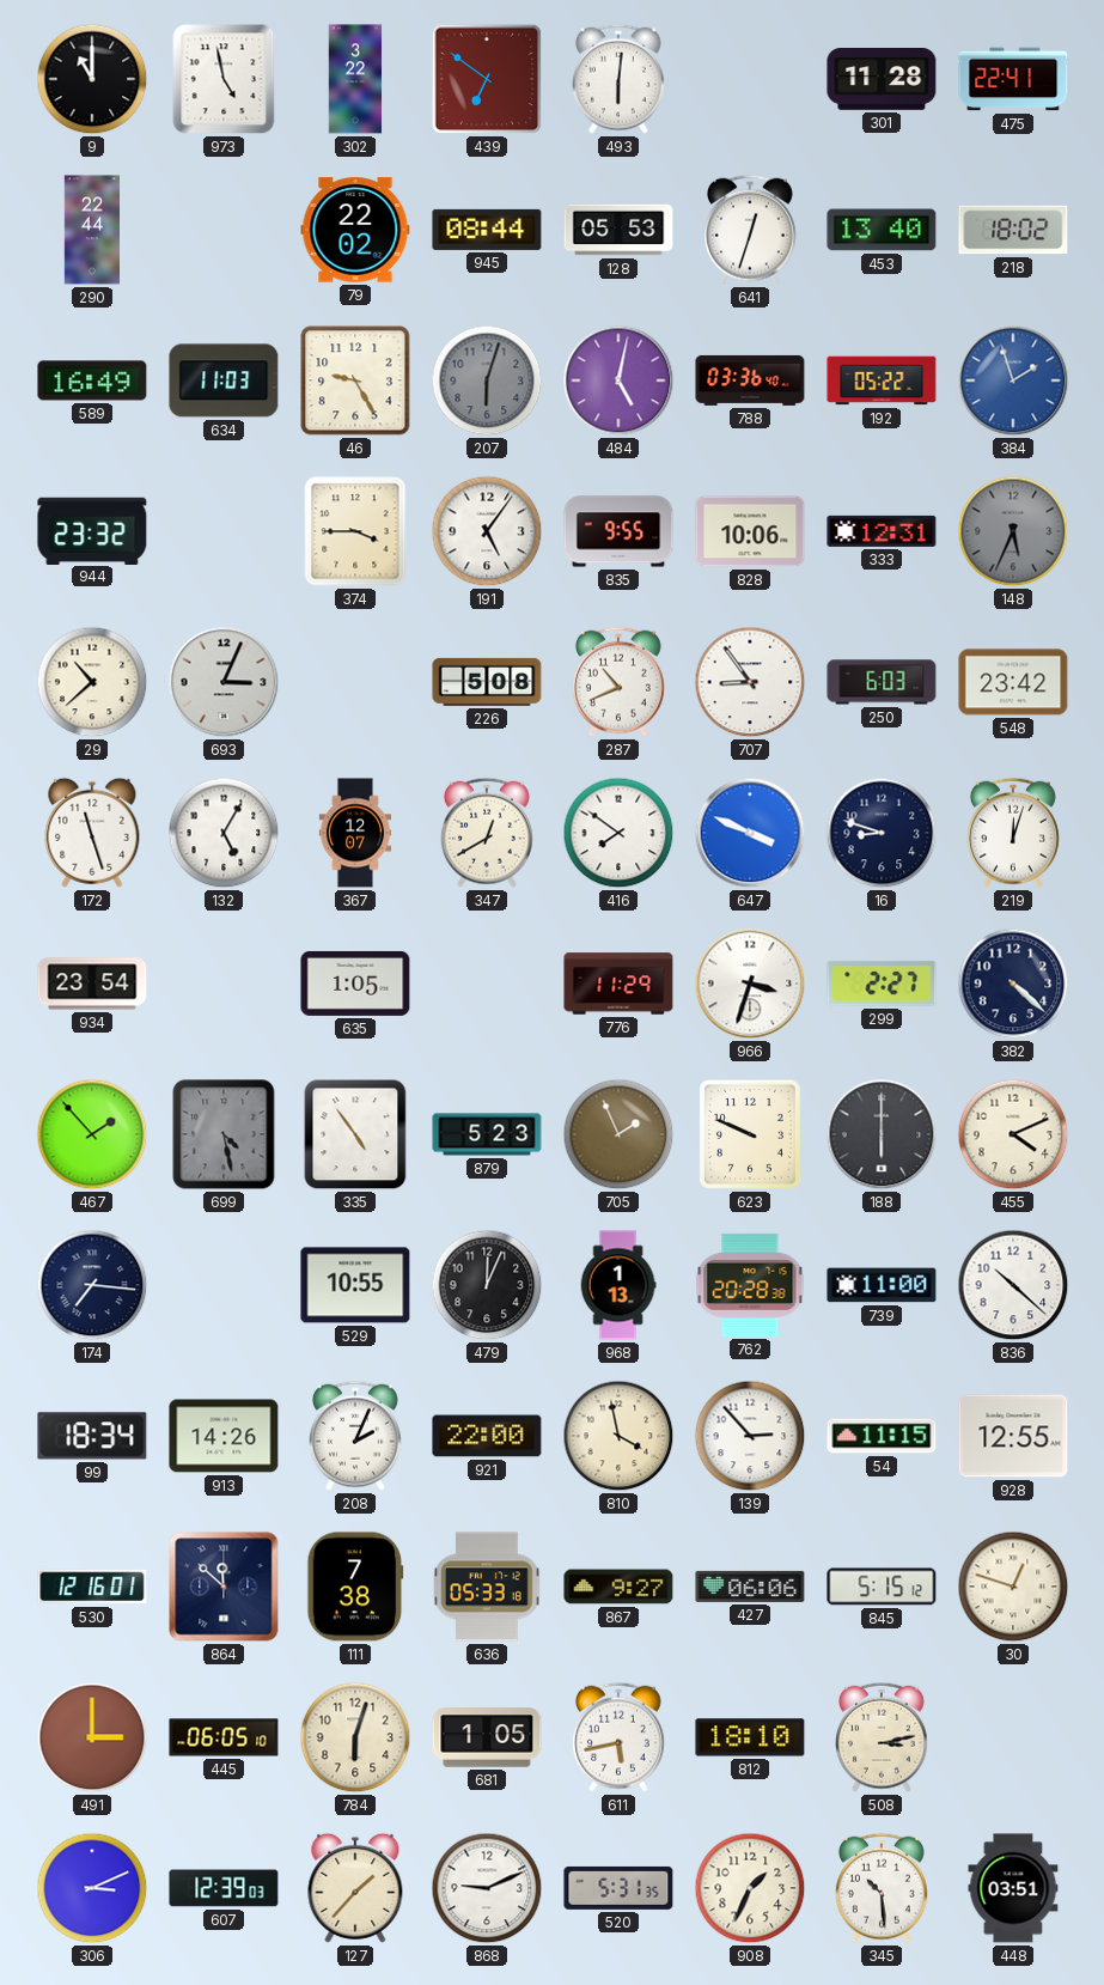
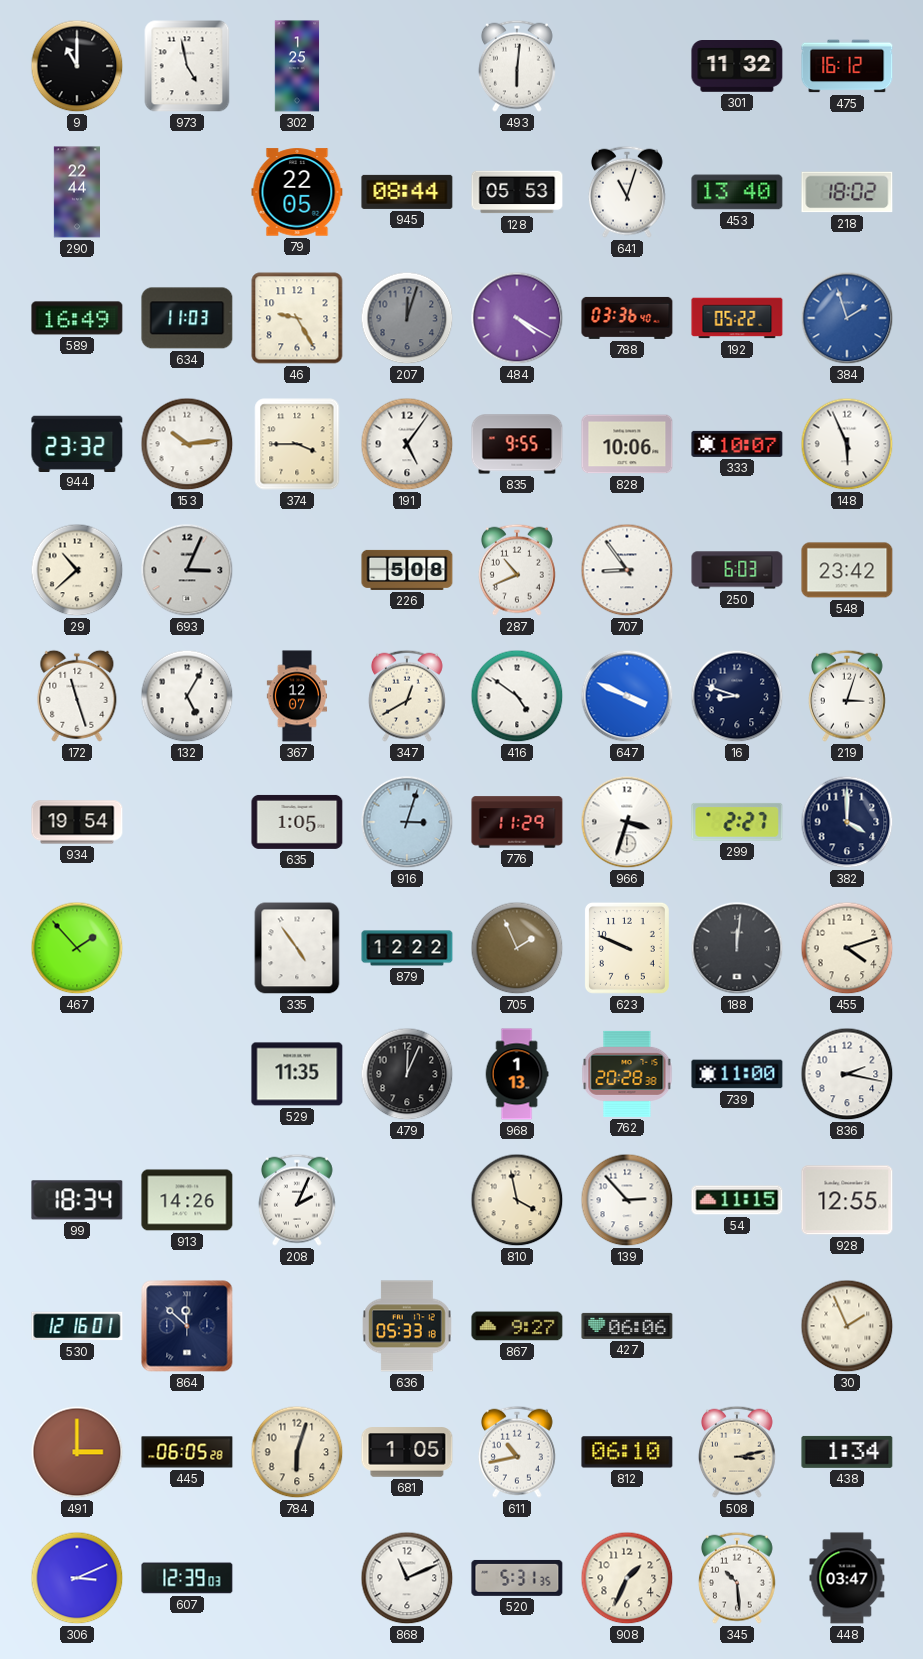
302: 3:22 -> 1:25
439: 6:51 -> none
301: 11:28 -> 11:32
475: 22:41 -> 16:12
79: 22:02 -> 22:05
641: 12:33 -> 11:03
207: 6:03 -> 12:03
484: 5:02 -> 4:20
153: none -> 10:14
333: 12:31 -> 10:07
148: 5:34 -> 5:56
148 dial: grey -> white
416: 7:51 -> 4:51
219: 12:03 -> 3:03
934: 23:54 -> 19:54
916: none -> 3:03
382: 4:22 -> 4:00
699: 4:28 -> none
879: 5:23 -> 12:22
188: 6:00 -> 12:01
455: 4:11 -> 4:12
174: 7:16 -> none
529: 10:55 -> 11:35
836: 10:22 -> 2:17
921: 22:00 -> none
111: 7:38 -> none
845: 5:15 -> none
30: 12:48 -> 1:56
445: 06:05:10 -> 06:05:28
611: 5:43 -> 10:43
812: 18:10 -> 06:10
438: none -> 1:34
127: 1:37 -> none
868: 9:11 -> 11:11
448: 03:51 -> 03:47
